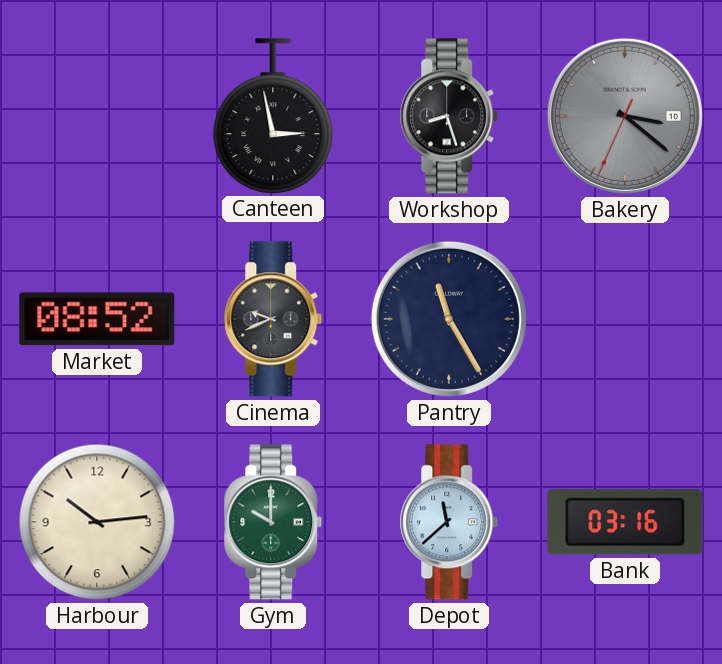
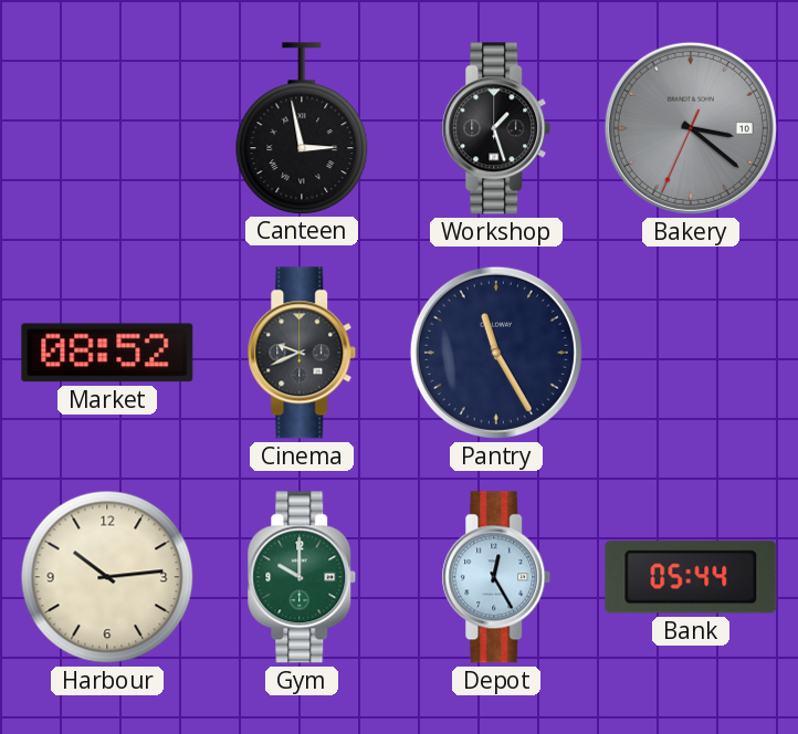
Workshop: 8:27 -> 1:27
Depot: 11:38 -> 12:25
Bank: 03:16 -> 05:44
